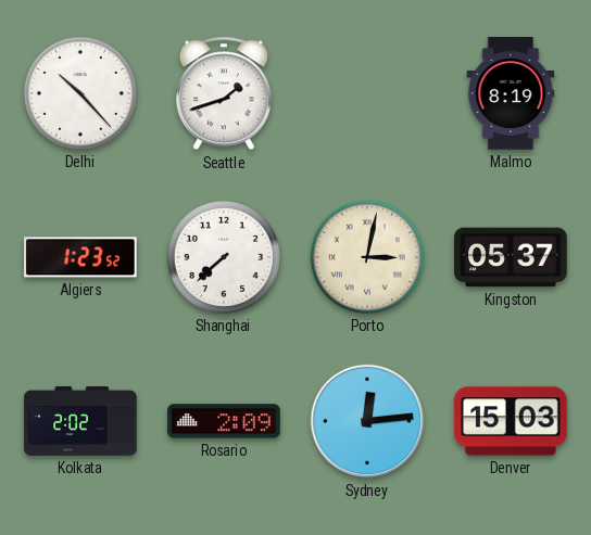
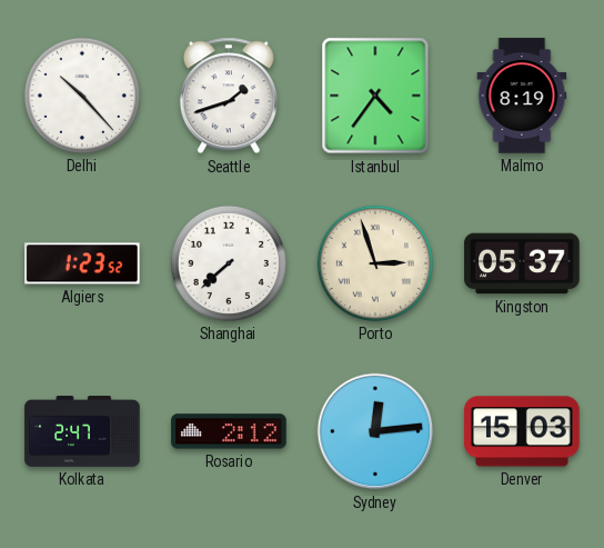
Istanbul: none -> 4:36
Porto: 3:02 -> 2:57
Kolkata: 2:02 -> 2:47
Rosario: 2:09 -> 2:12
